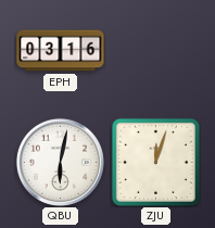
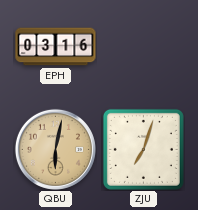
QBU dial: white -> champagne
ZJU: 12:03 -> 7:03
